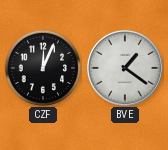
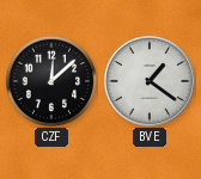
CZF: 12:04 -> 12:08
